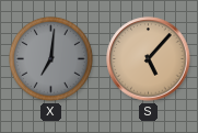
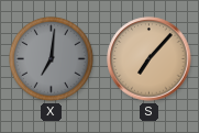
S: 5:07 -> 7:07
